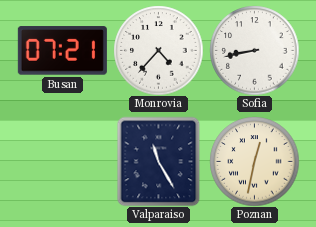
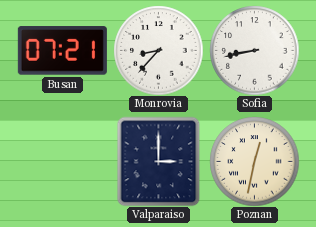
Monrovia: 4:37 -> 8:37
Valparaiso: 11:25 -> 3:00
